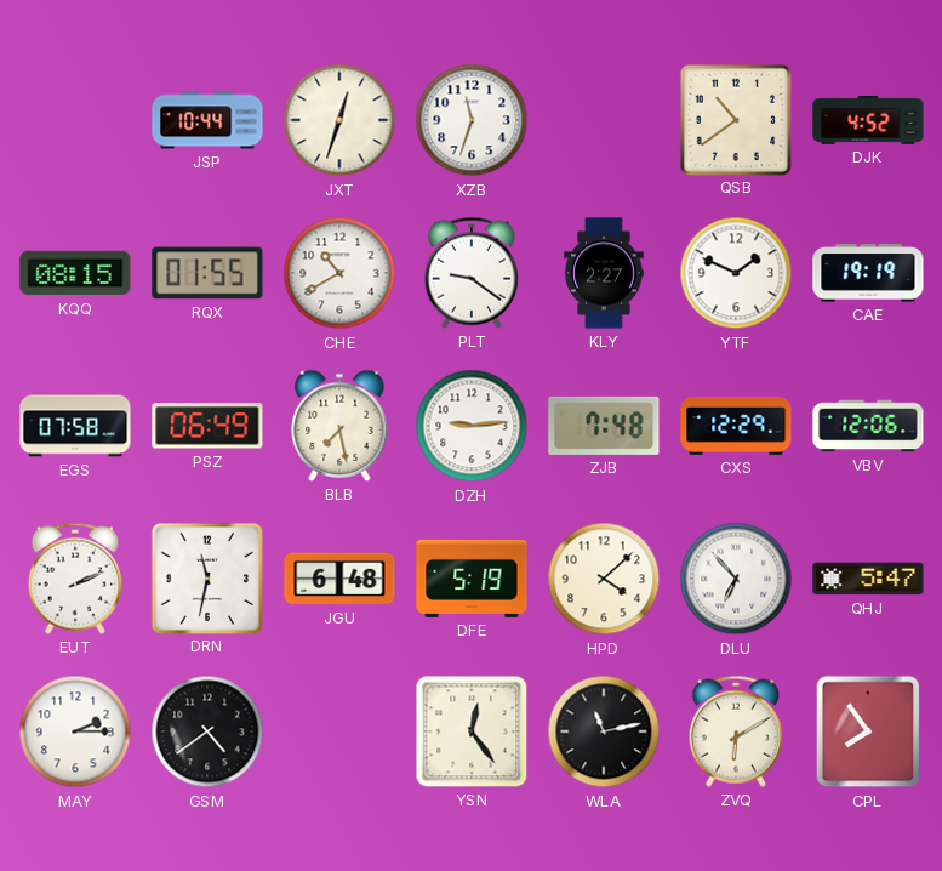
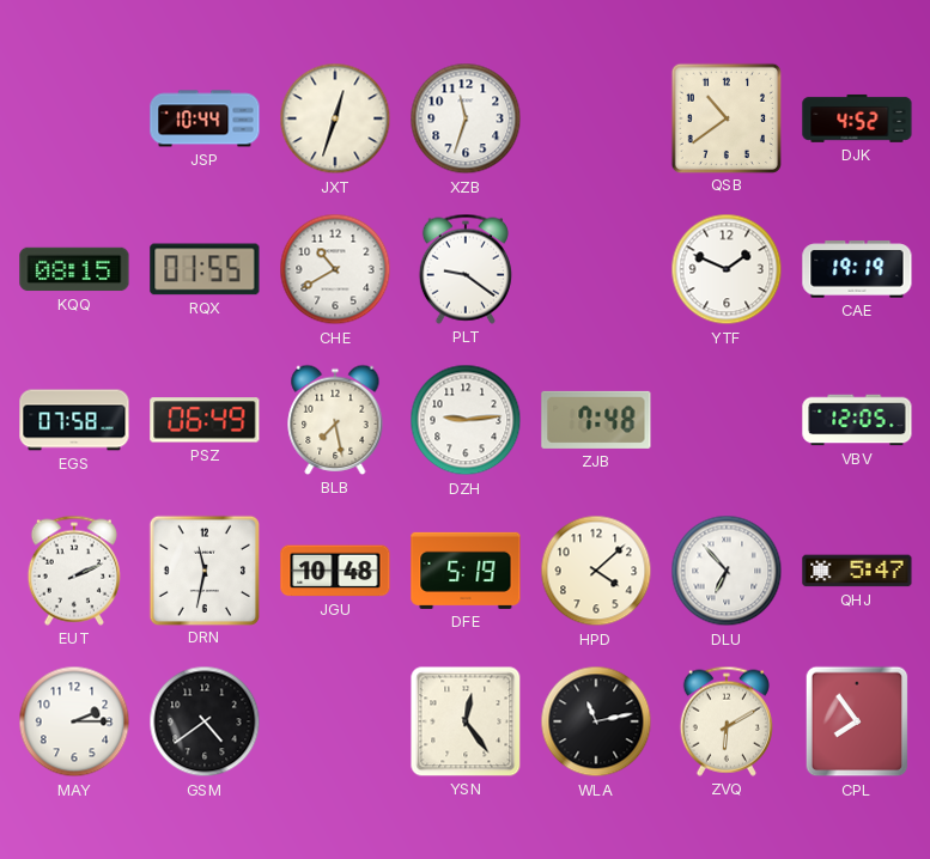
KLY: 2:27 -> none
CXS: 12:29 -> none
VBV: 12:06 -> 12:05
JGU: 6:48 -> 10:48
